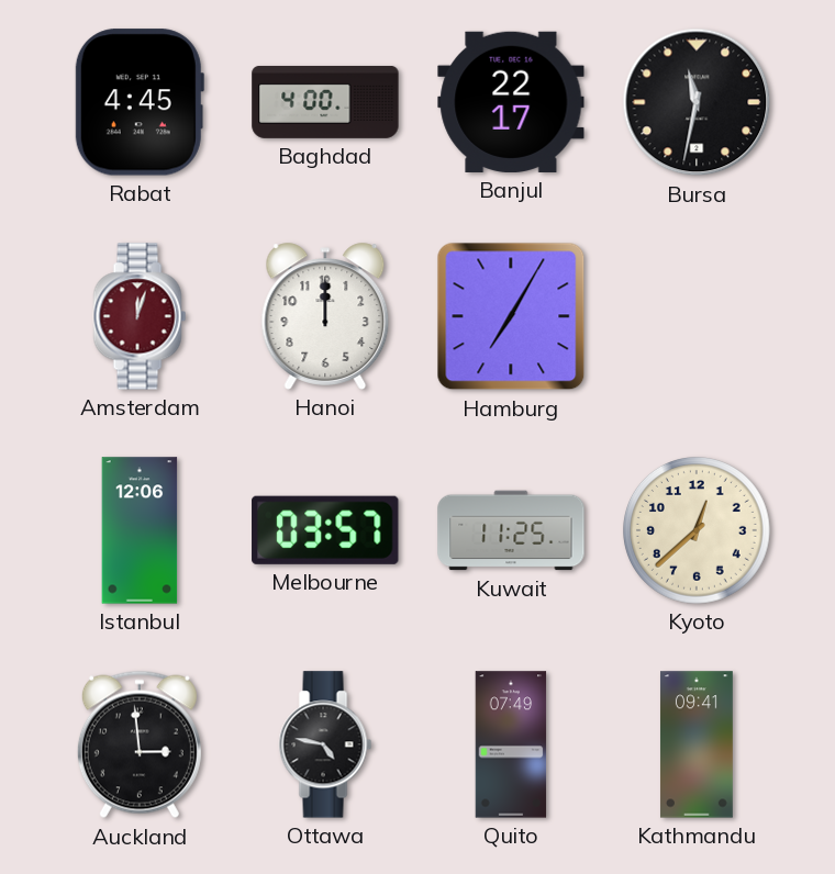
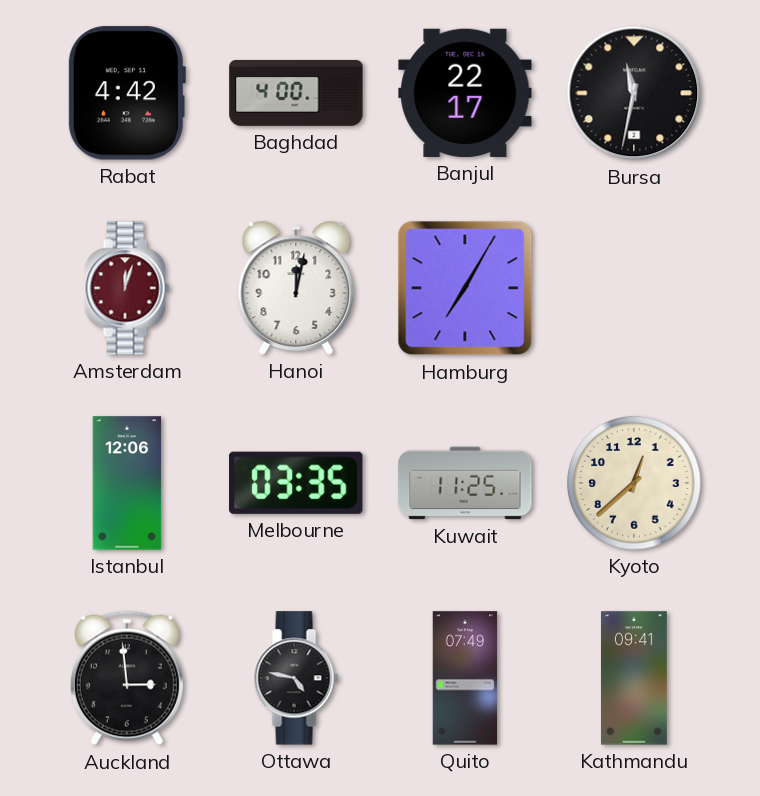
Rabat: 4:45 -> 4:42
Hanoi: 12:00 -> 12:02
Melbourne: 03:57 -> 03:35
